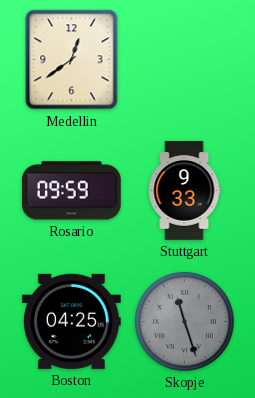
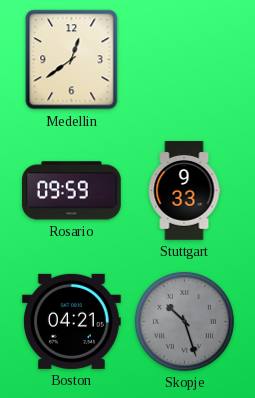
Boston: 04:25 -> 04:21
Skopje: 11:27 -> 10:27
